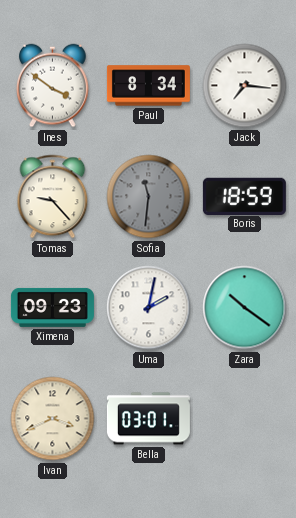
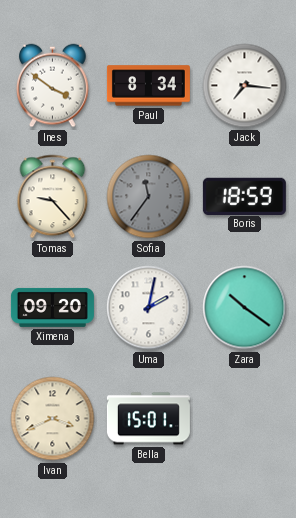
Sofia: 11:31 -> 11:36
Ximena: 09:23 -> 09:20
Bella: 03:01 -> 15:01
